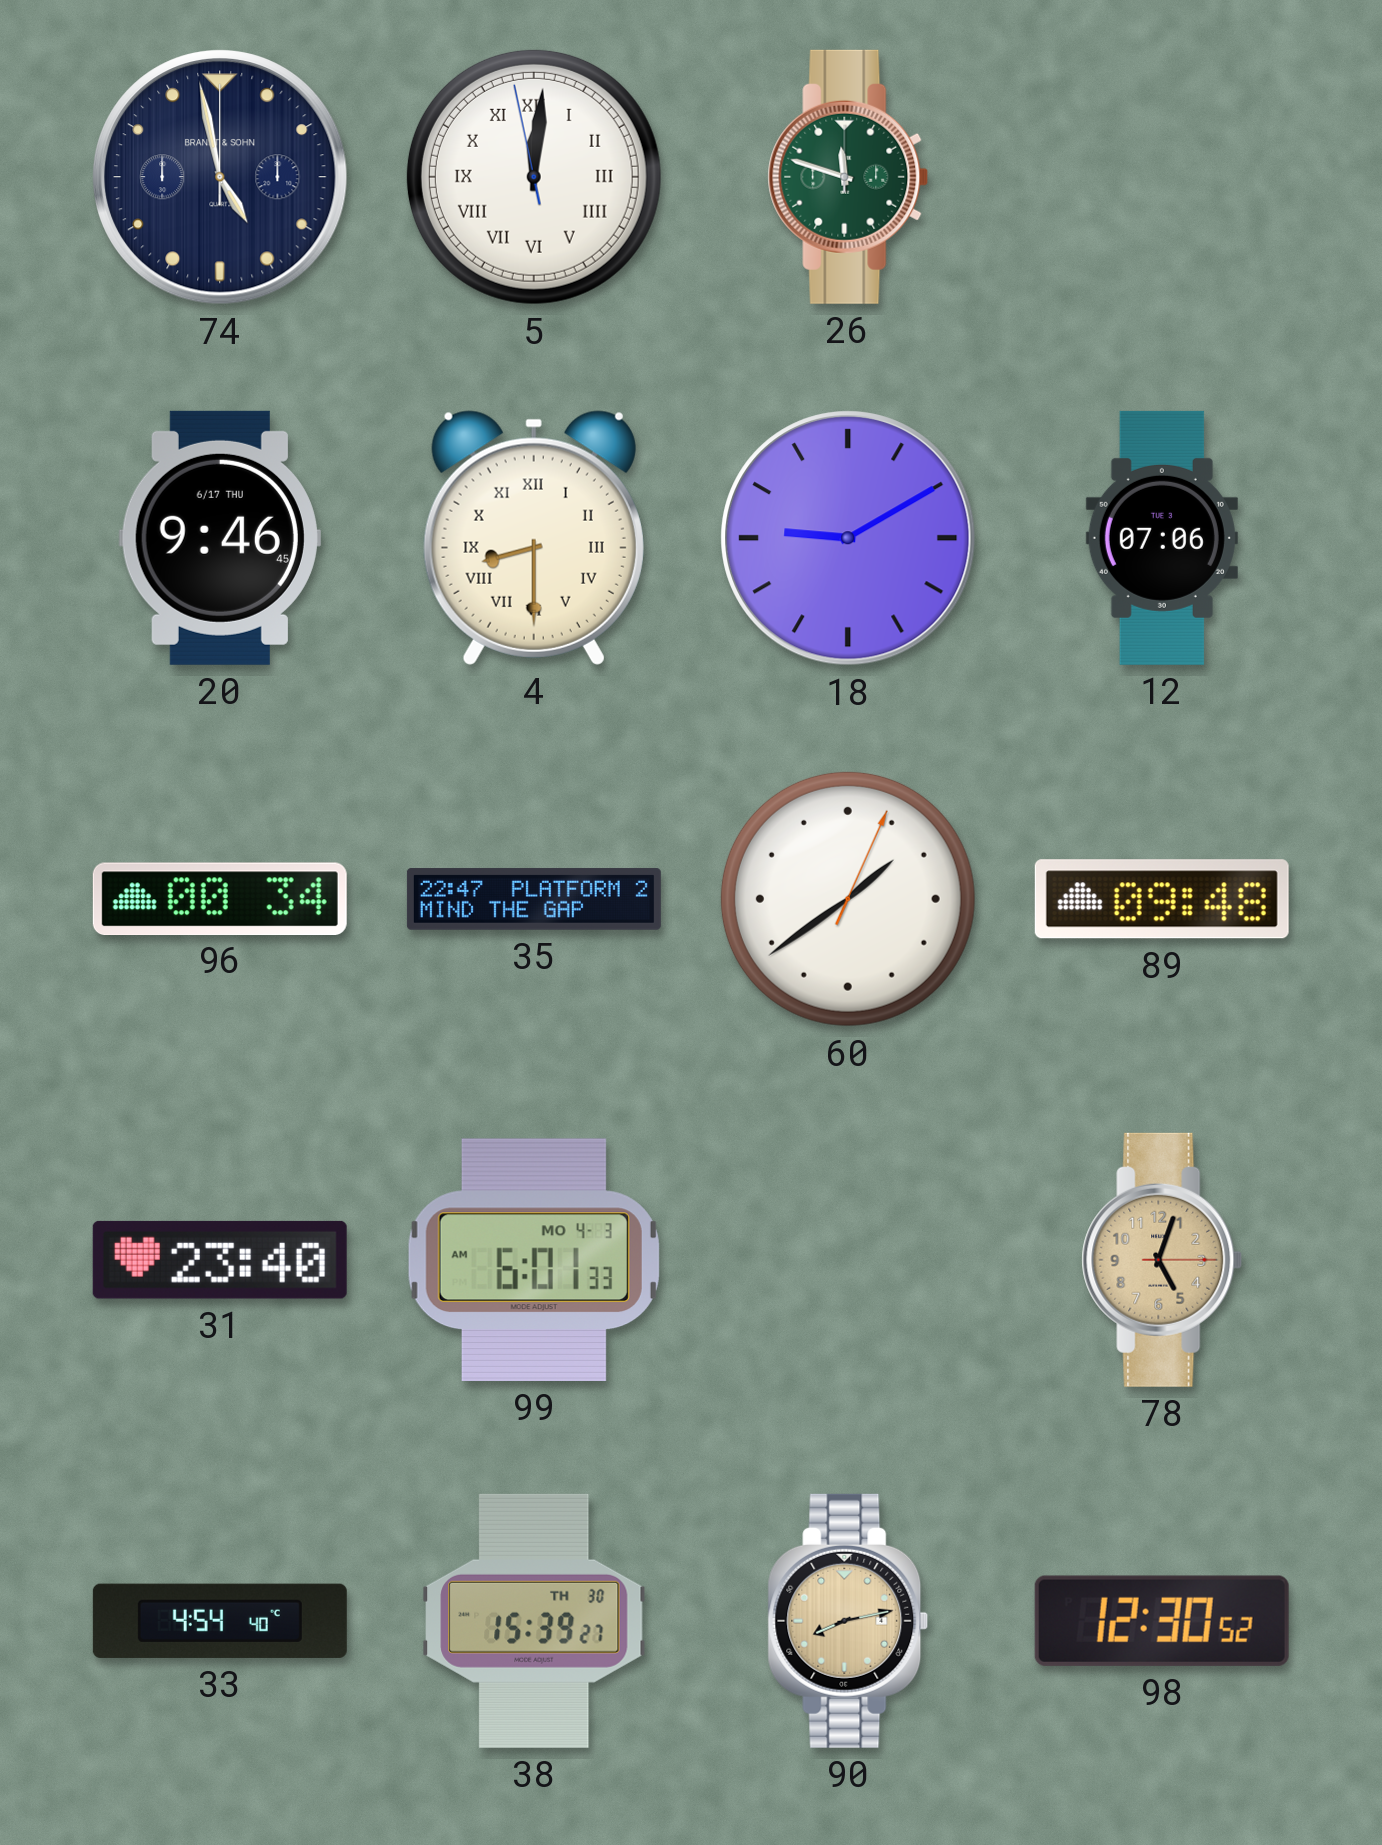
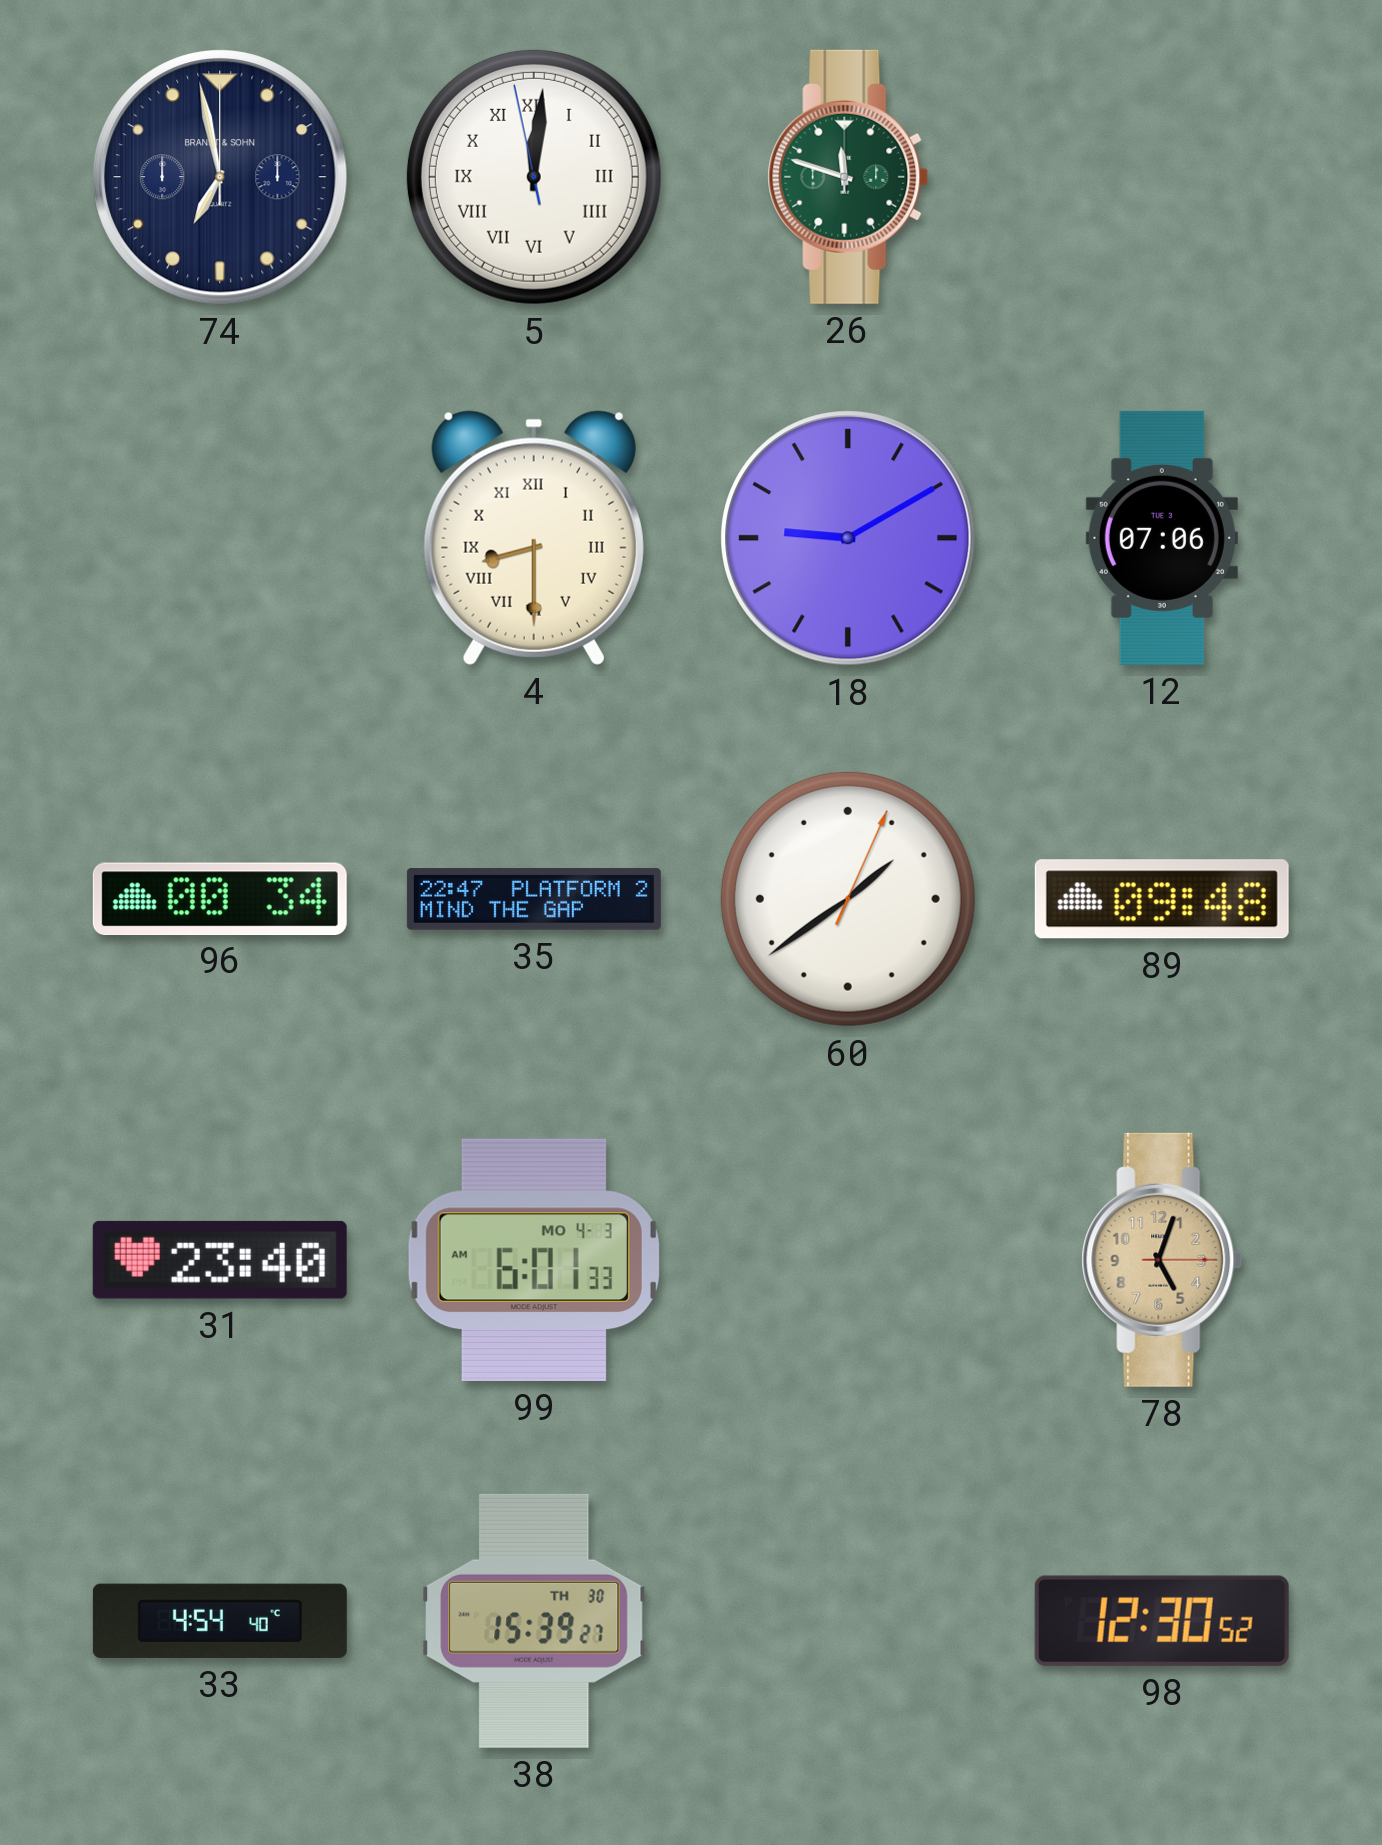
74: 4:58 -> 6:58
20: 9:46 -> none
90: 8:13 -> none
